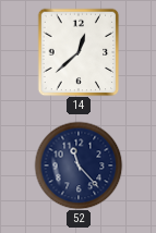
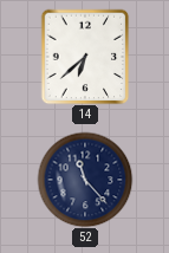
14: 12:38 -> 6:38
